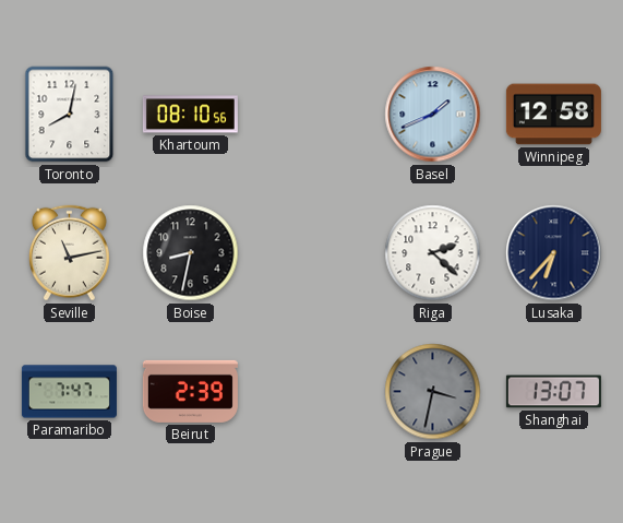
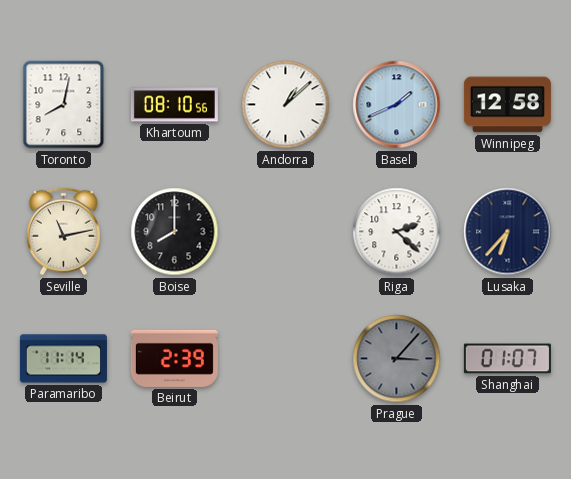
Andorra: none -> 1:08
Boise: 8:32 -> 8:00
Paramaribo: 7:47 -> 11:14
Prague: 3:32 -> 3:07
Shanghai: 13:07 -> 01:07
